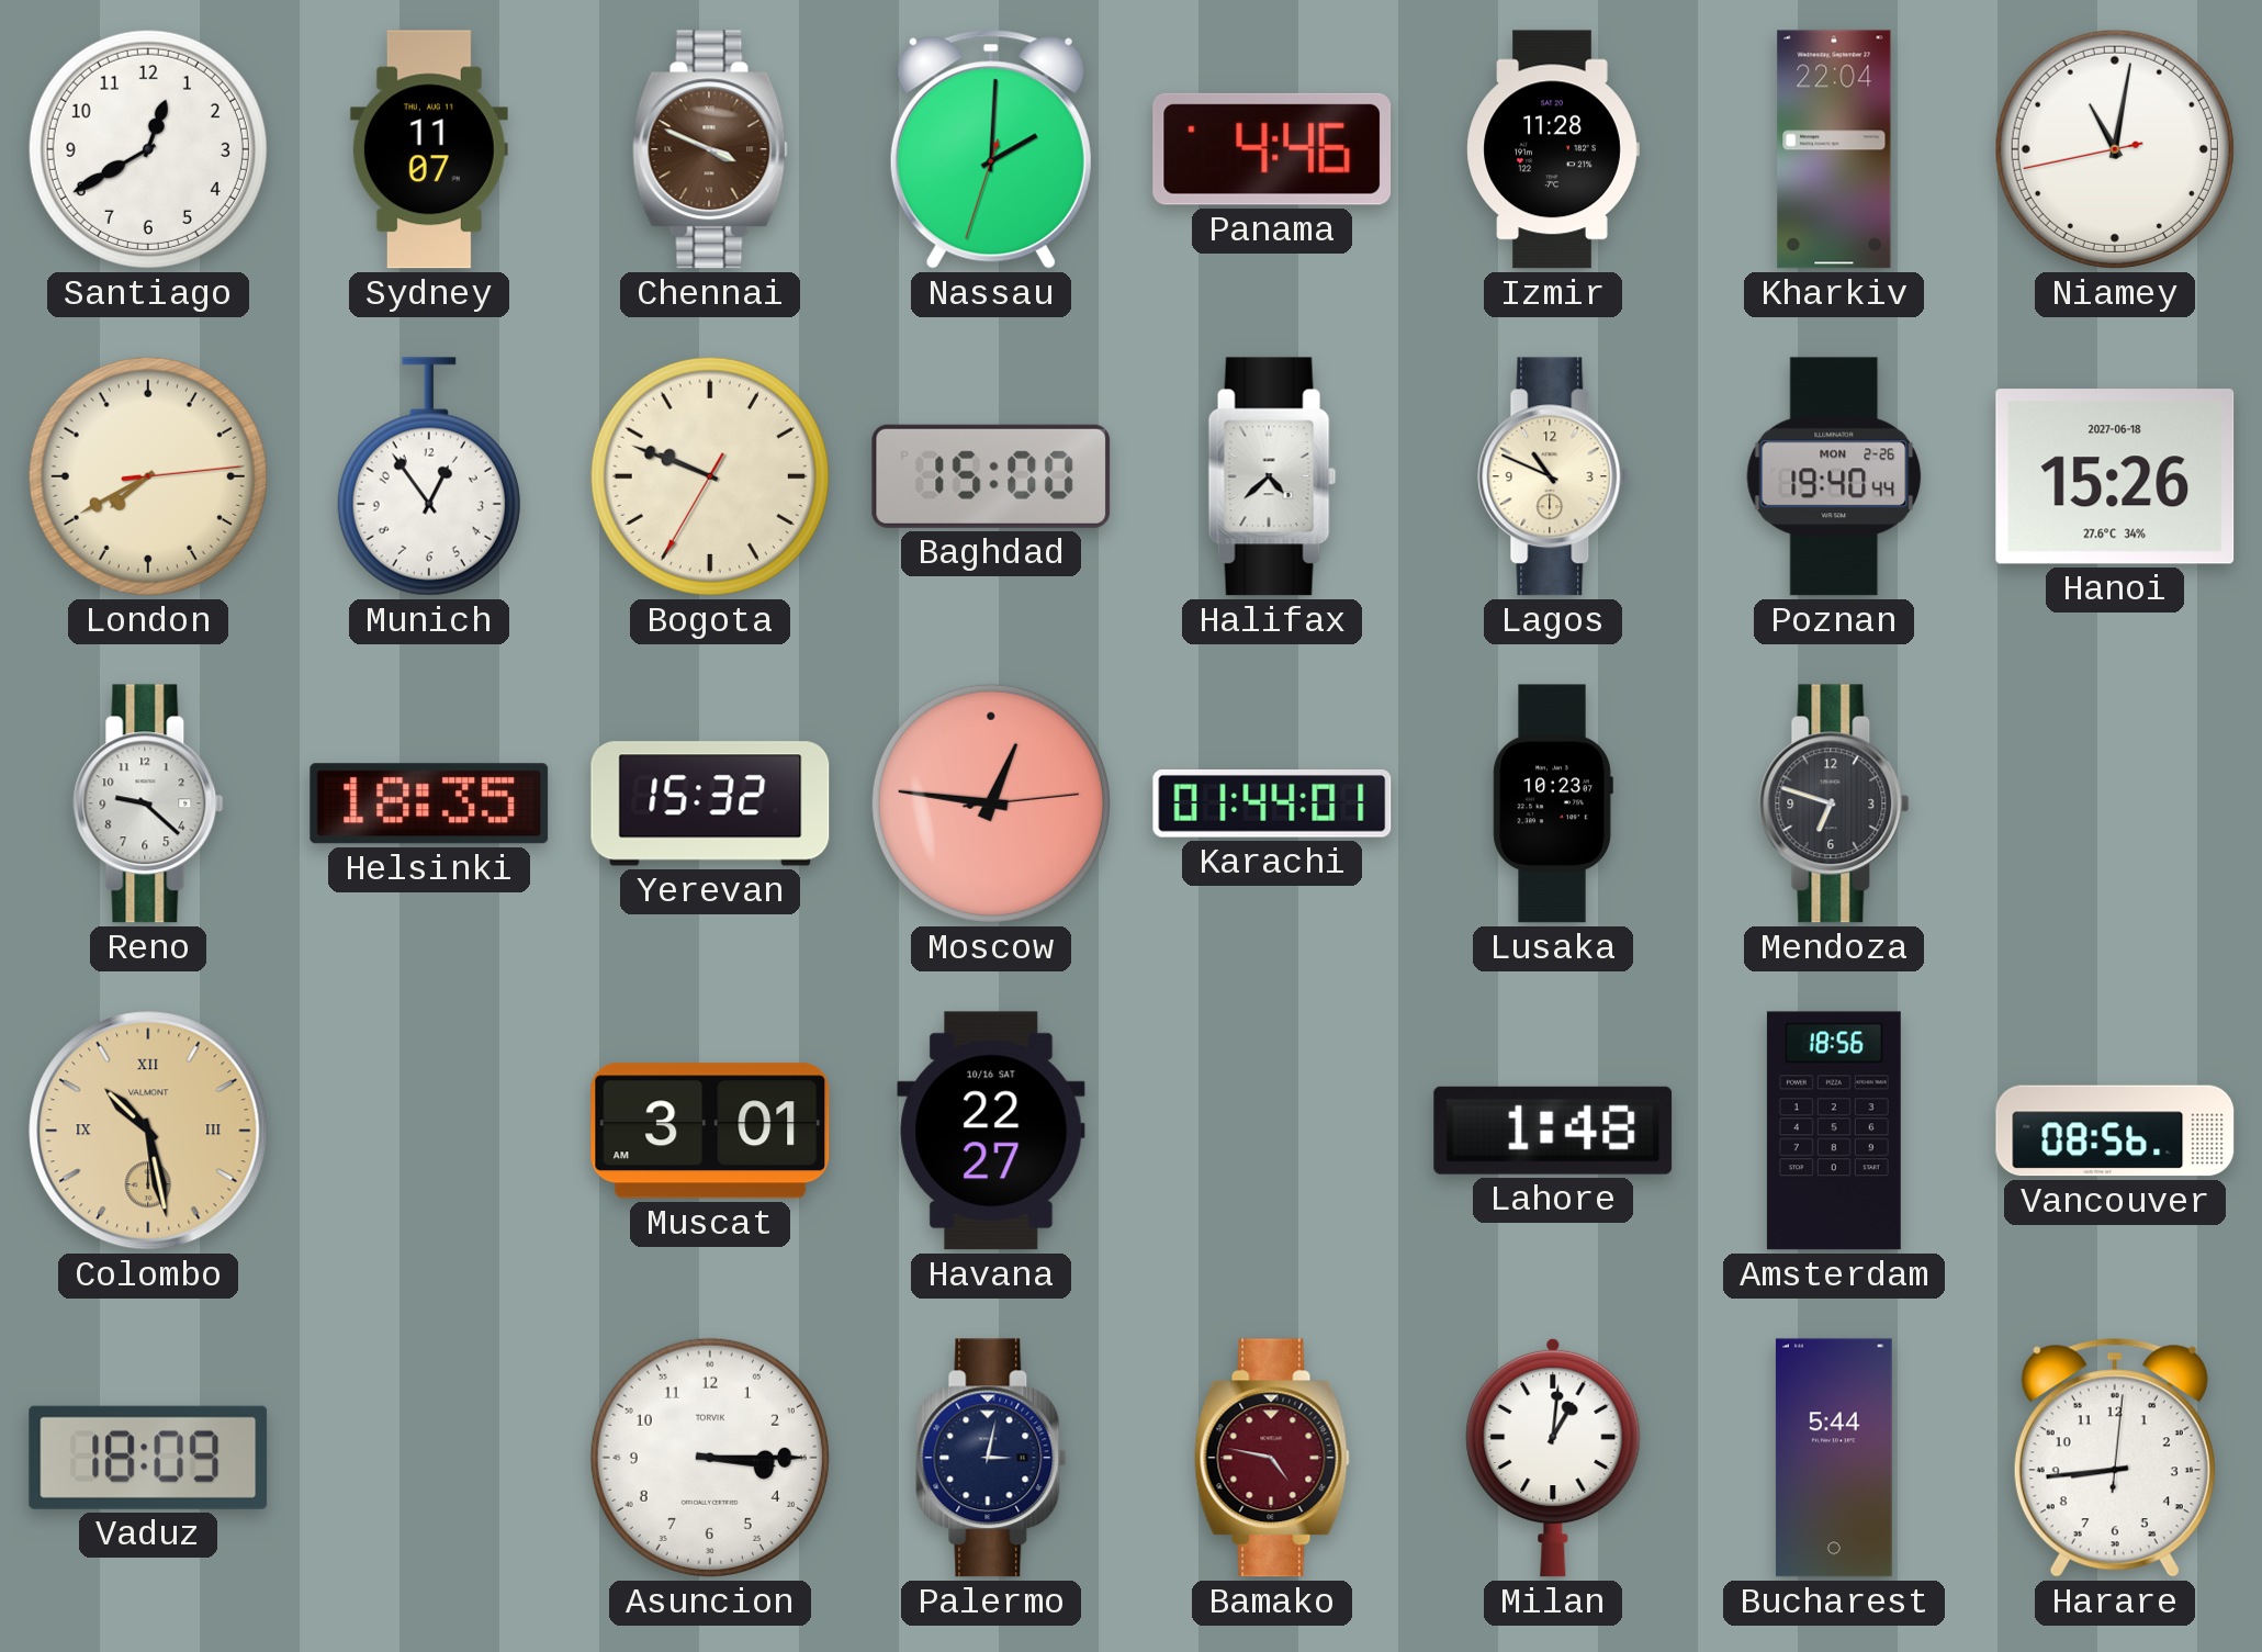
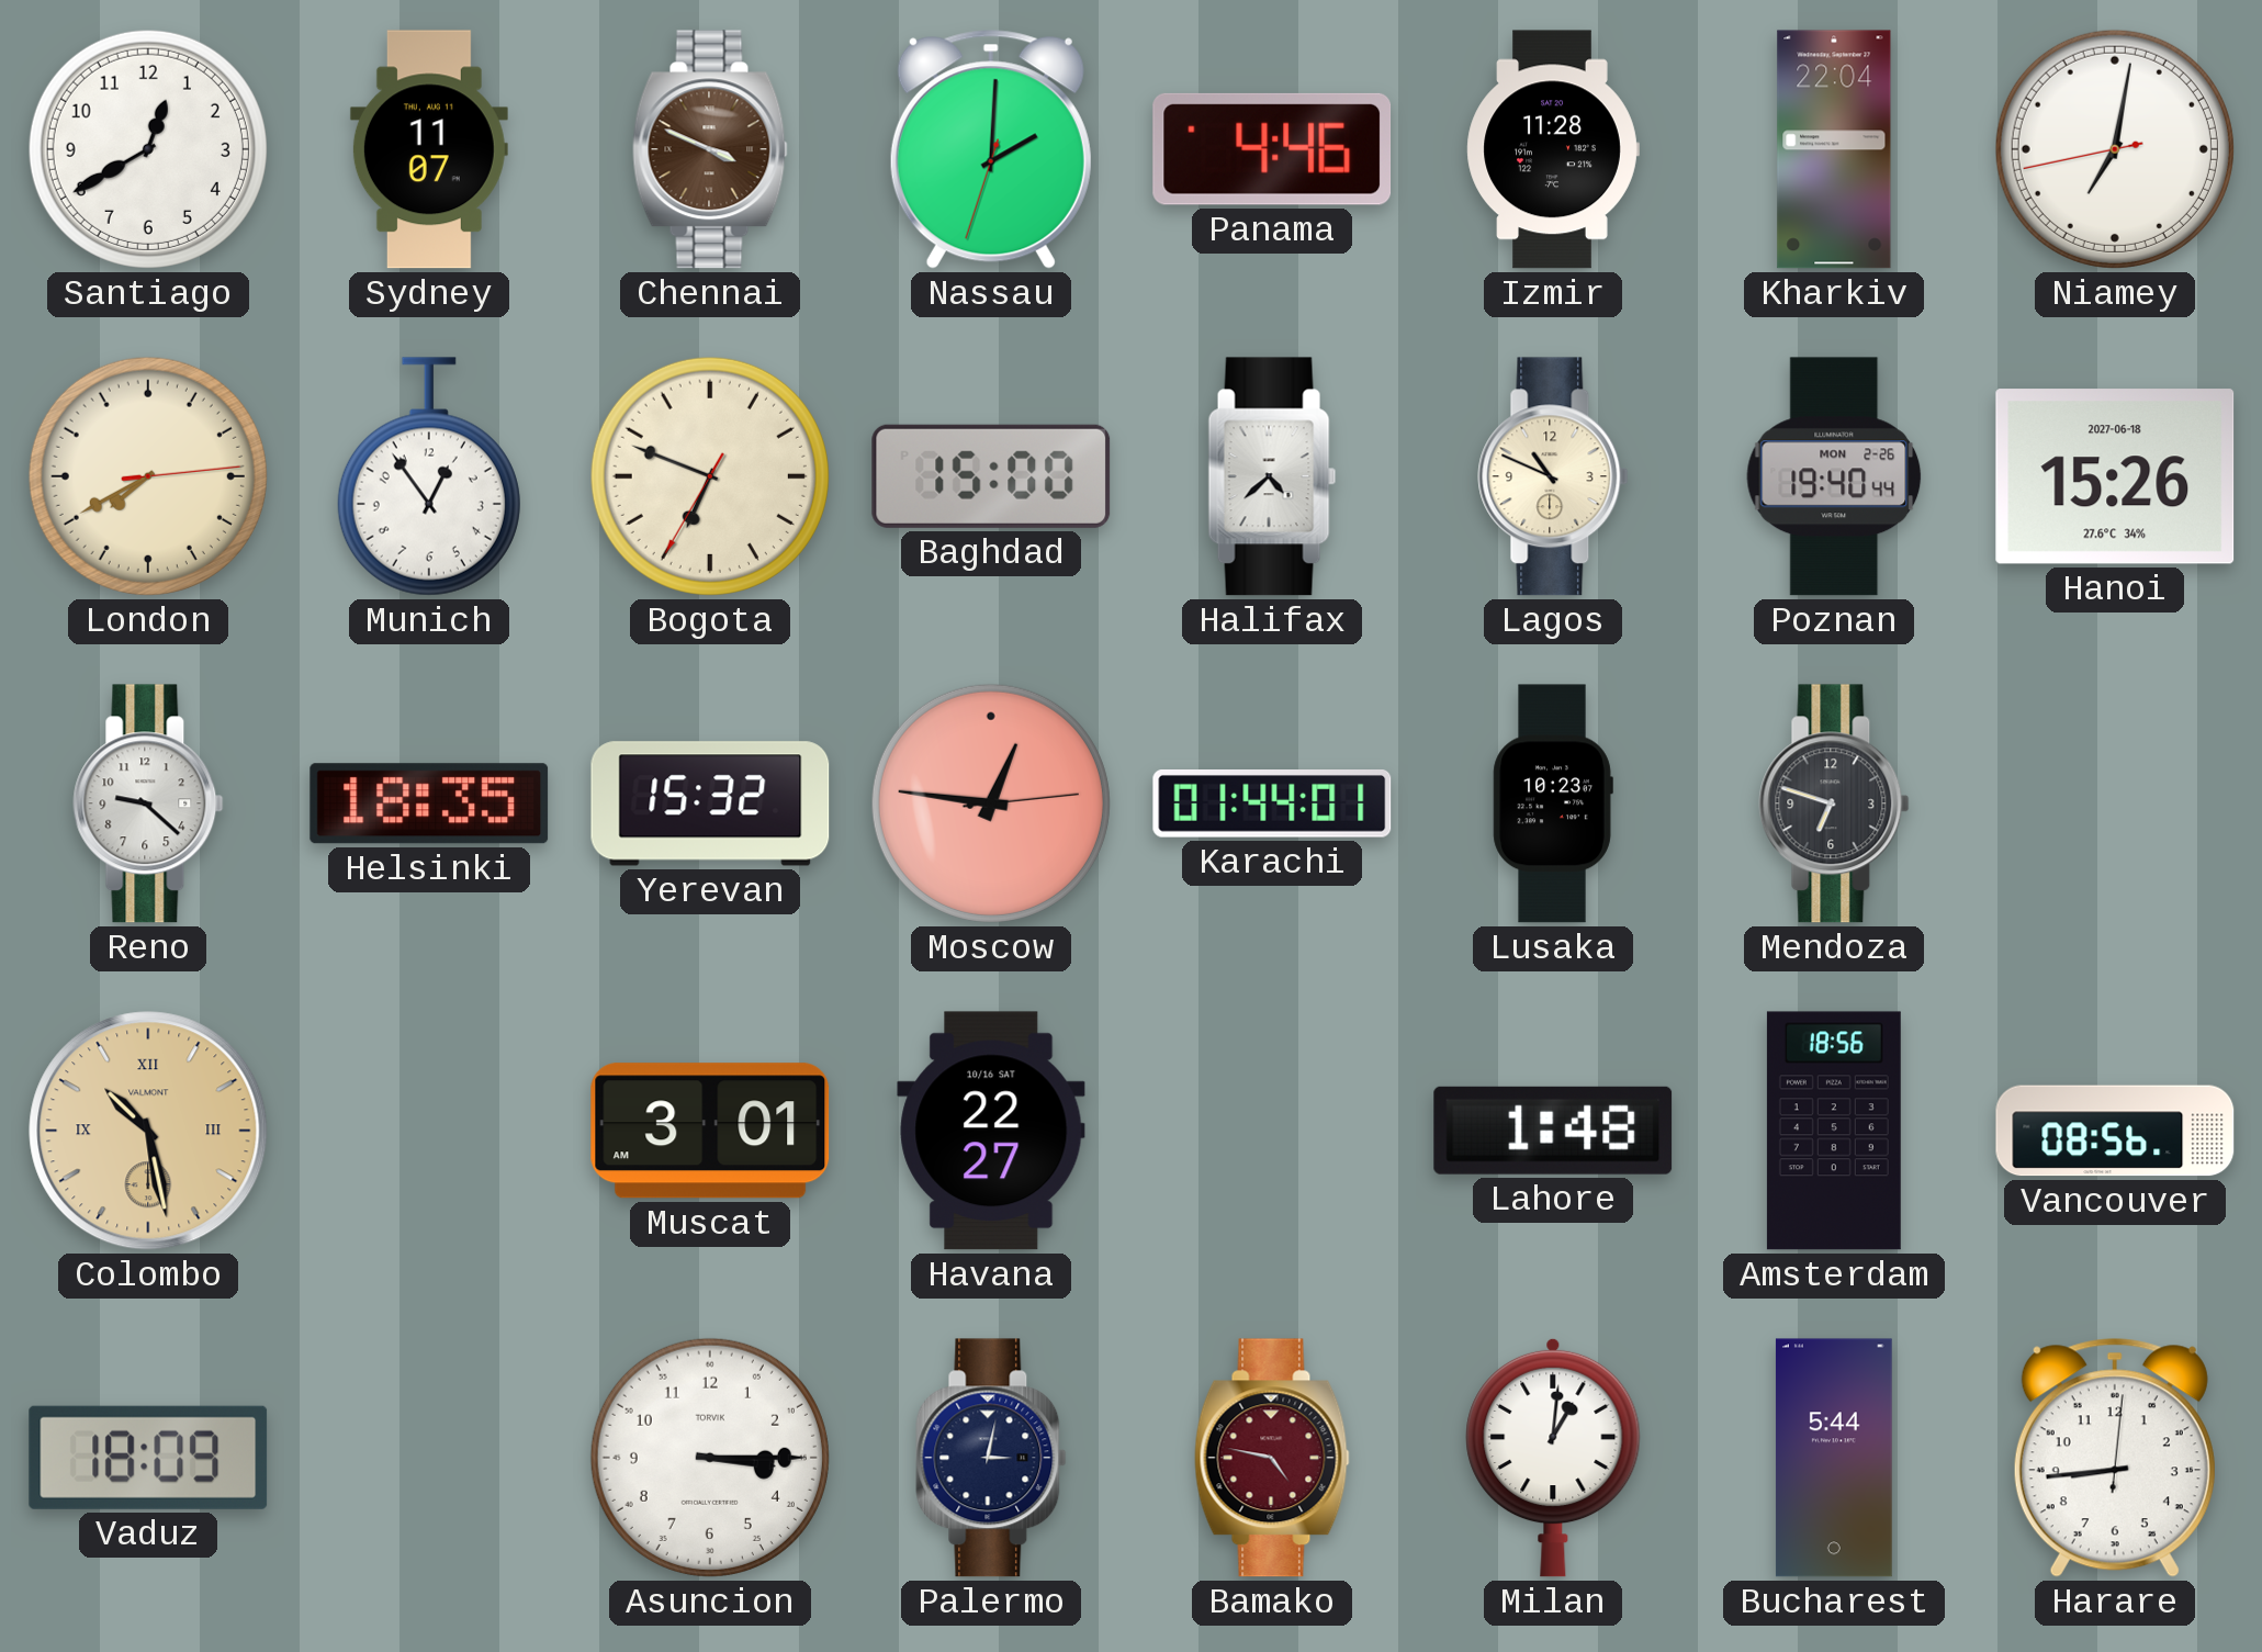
Niamey: 11:01 -> 7:01
Bogota: 9:48 -> 6:48
